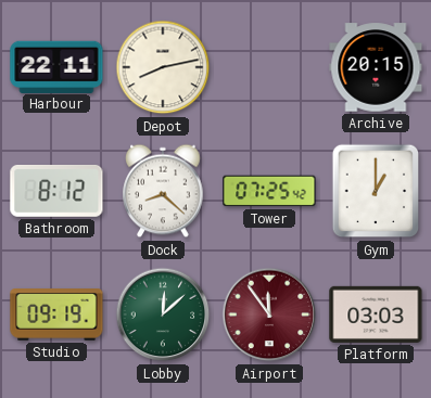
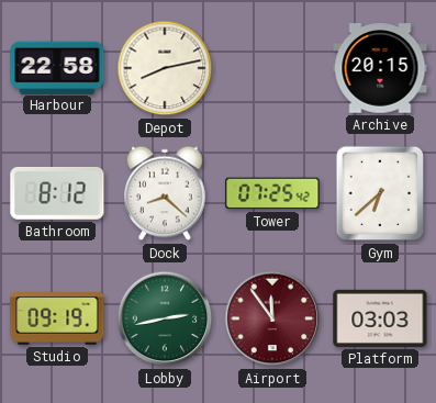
Harbour: 22:11 -> 22:58
Gym: 1:00 -> 6:38
Lobby: 12:08 -> 2:43
